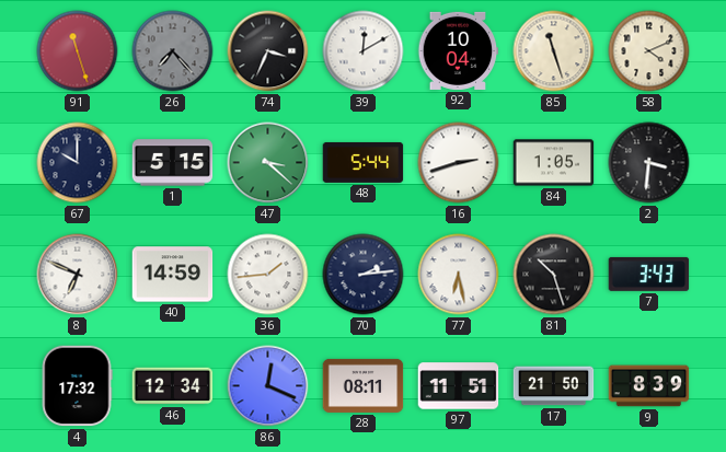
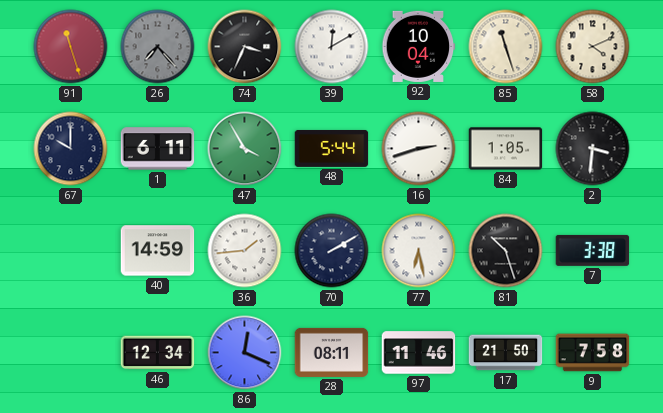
1: 5:15 -> 6:11
47: 3:22 -> 3:55
8: 6:49 -> none
70: 2:14 -> 2:10
7: 3:43 -> 3:38
4: 17:32 -> none
97: 11:51 -> 11:46
9: 8:39 -> 7:58
